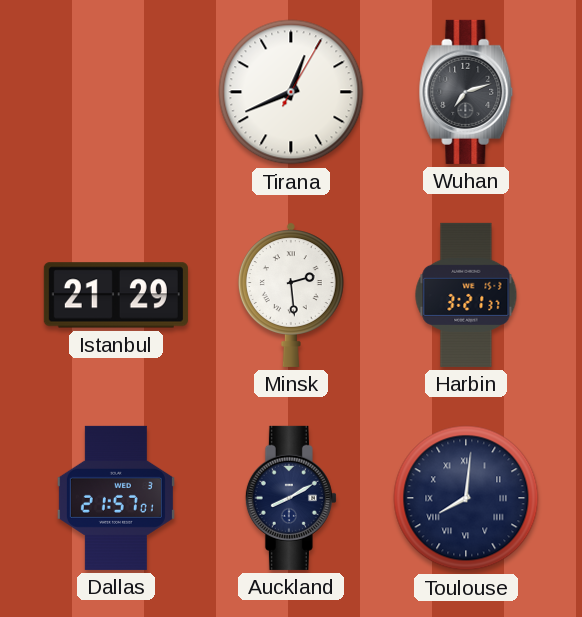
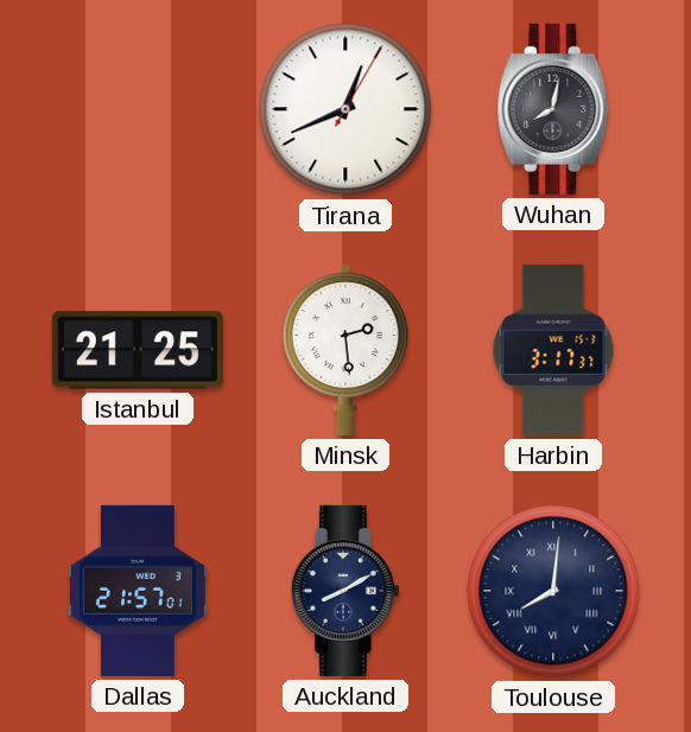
Wuhan: 7:12 -> 8:02
Istanbul: 21:29 -> 21:25
Harbin: 3:21 -> 3:17
